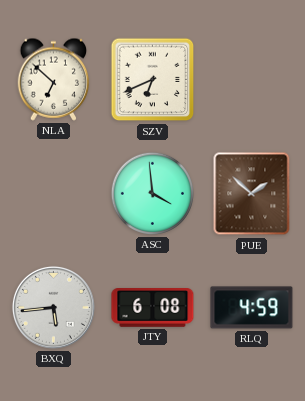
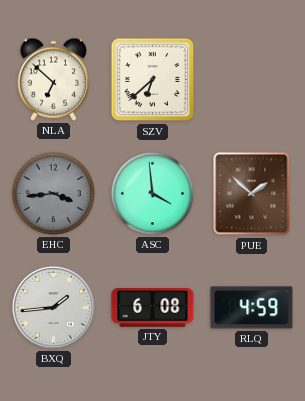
SZV: 6:41 -> 6:38
EHC: none -> 3:44
BXQ: 5:44 -> 1:44
